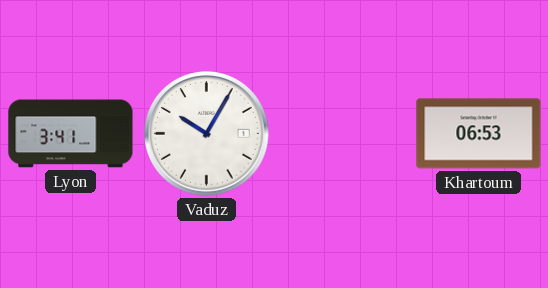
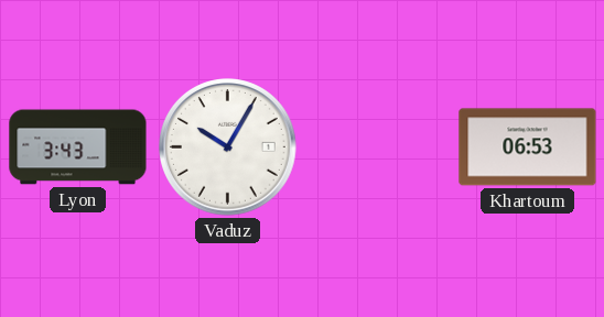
Lyon: 3:41 -> 3:43
